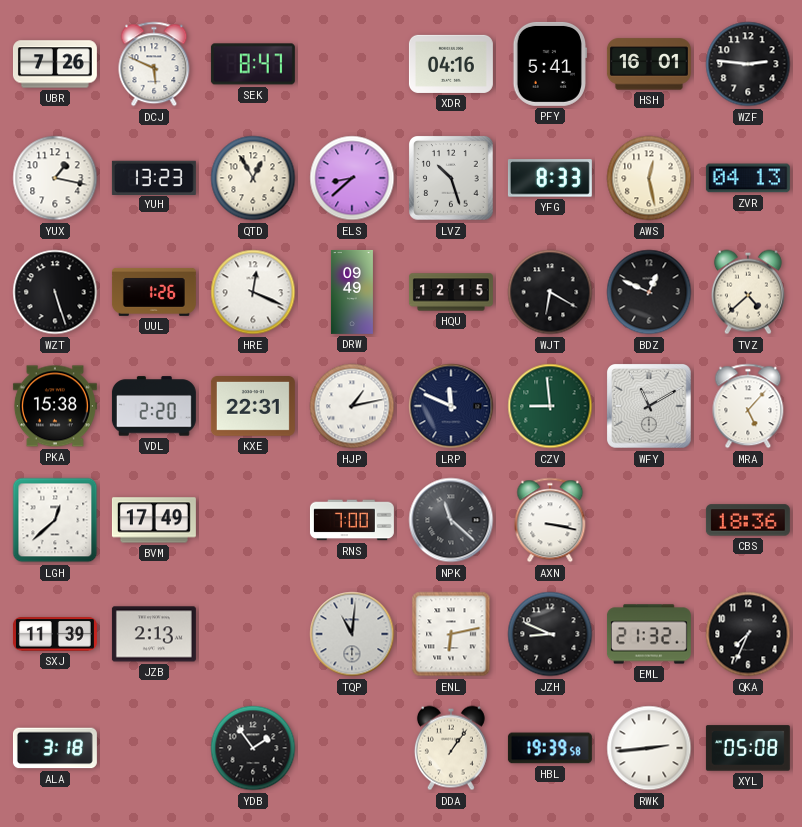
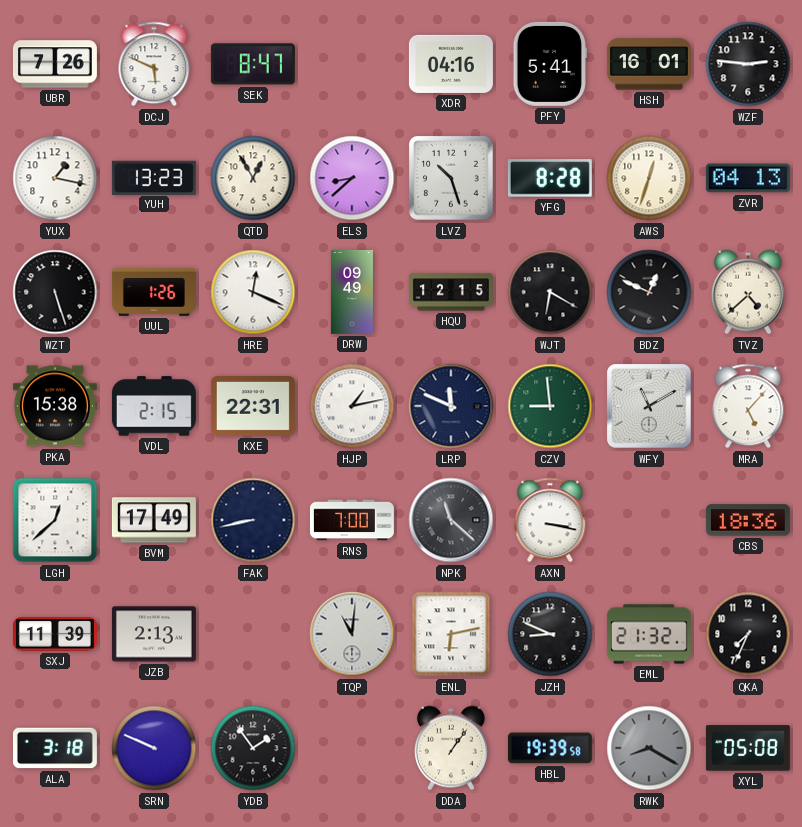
YFG: 8:33 -> 8:28
AWS: 12:28 -> 12:33
VDL: 2:20 -> 2:15
FAK: none -> 8:43
SRN: none -> 9:49
RWK: 2:44 -> 8:20
RWK dial: white -> grey
